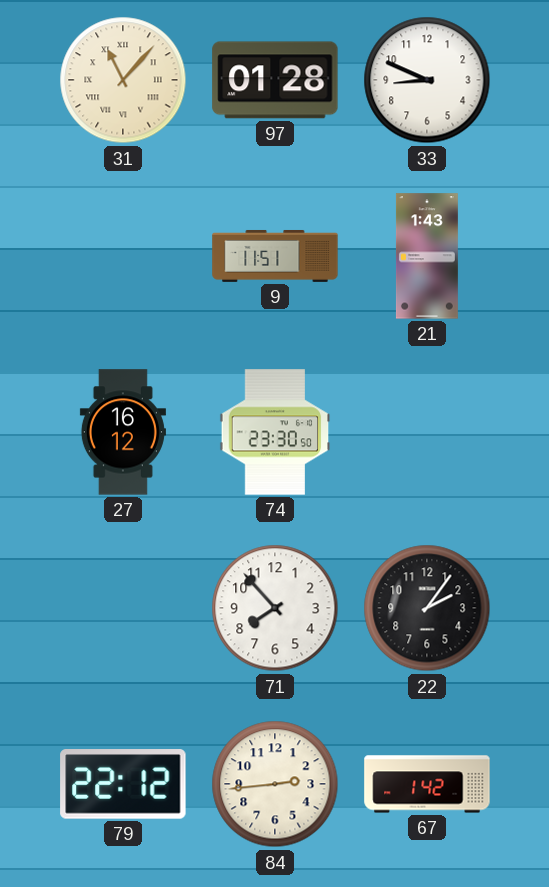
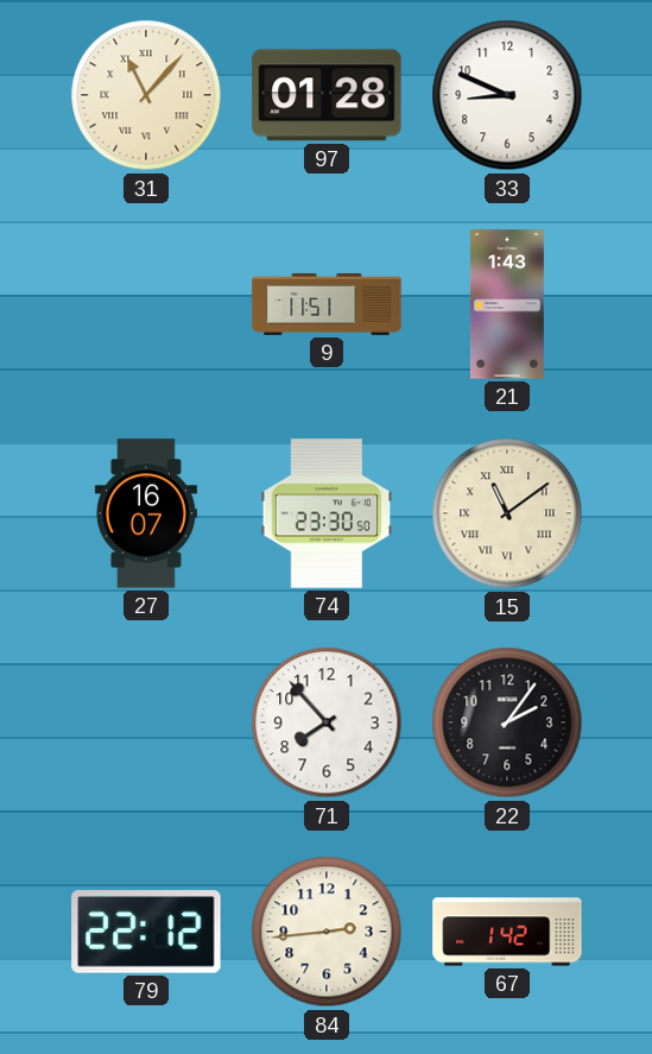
27: 16:12 -> 16:07
15: none -> 11:09
